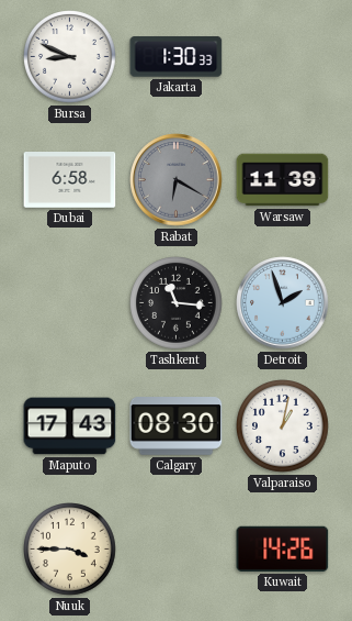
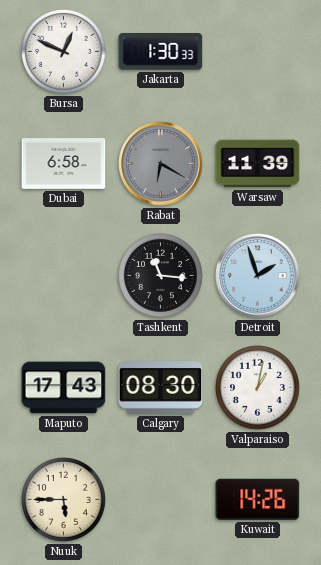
Bursa: 8:49 -> 12:49
Nuuk: 3:45 -> 5:45
